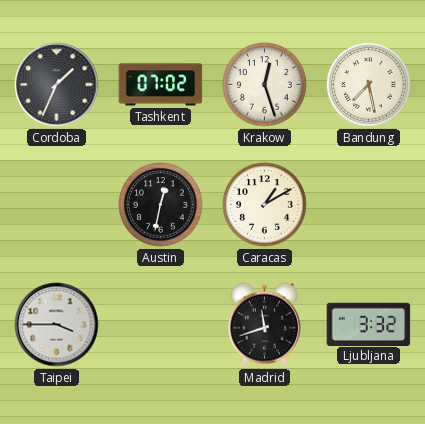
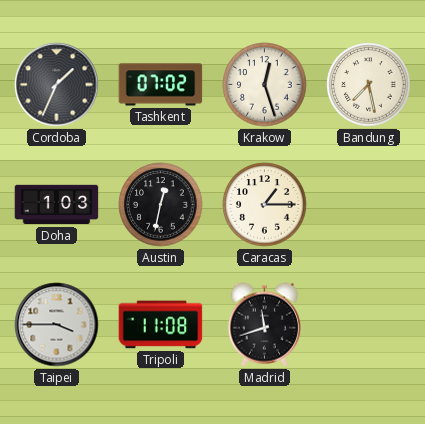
Doha: none -> 1:03
Caracas: 1:10 -> 1:15
Tripoli: none -> 11:08
Ljubljana: 3:32 -> none
